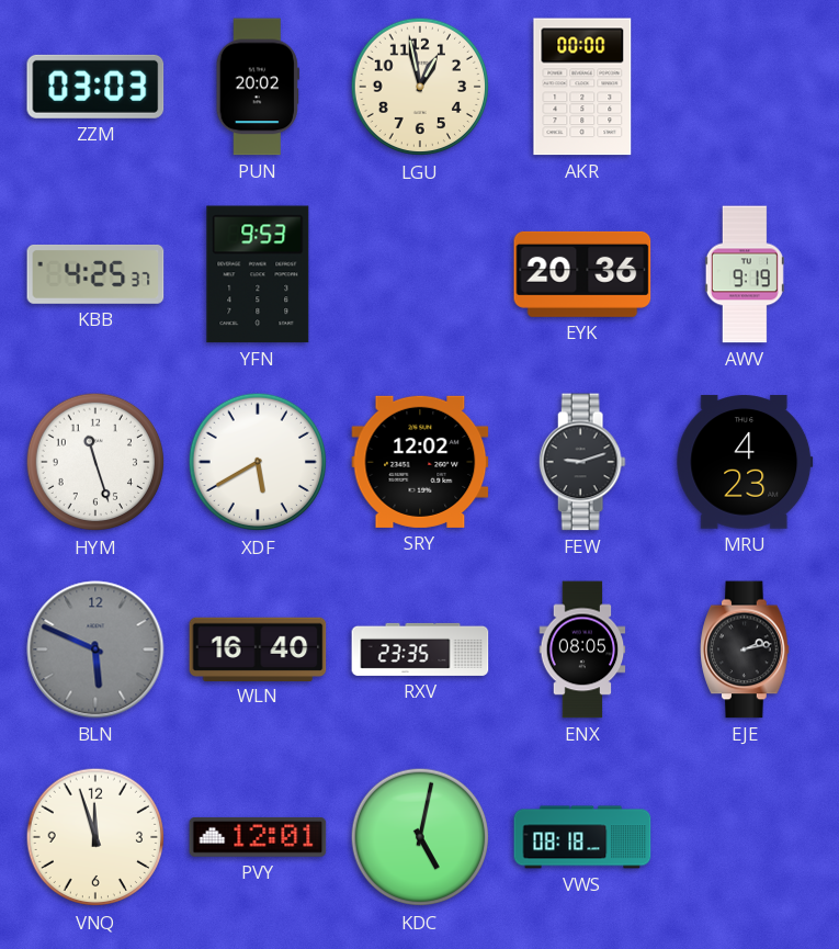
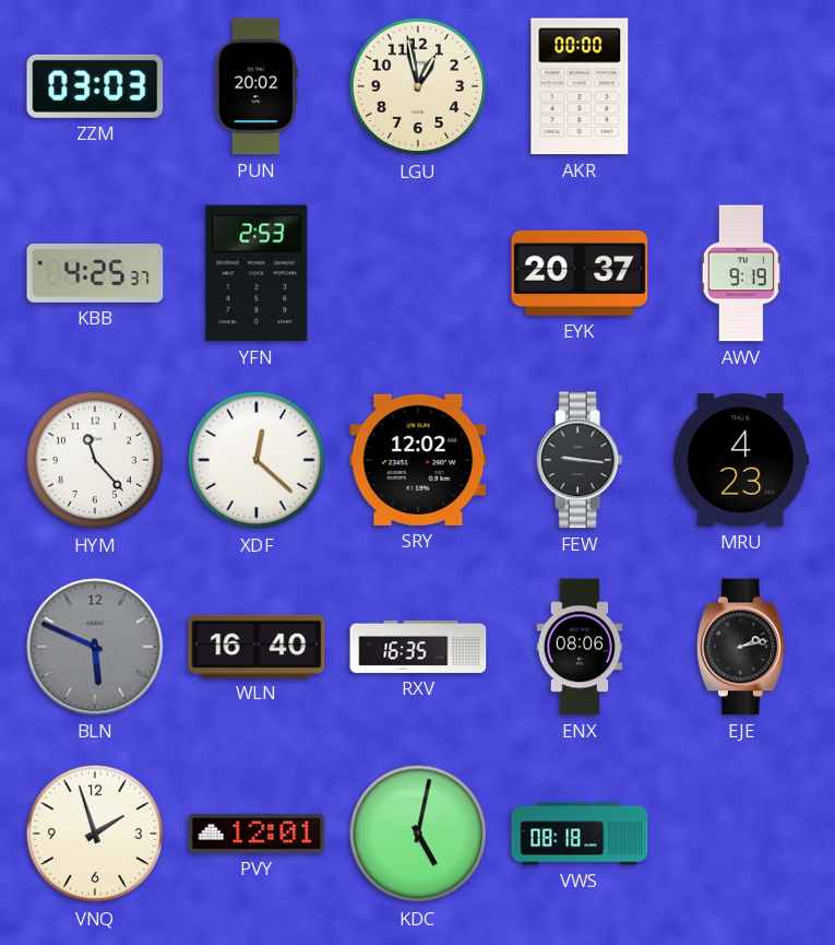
YFN: 9:53 -> 2:53
EYK: 20:36 -> 20:37
HYM: 11:27 -> 11:23
XDF: 5:40 -> 12:22
FEW: 9:12 -> 9:16
RXV: 23:35 -> 16:35
ENX: 08:05 -> 08:06
VNQ: 11:57 -> 1:57
